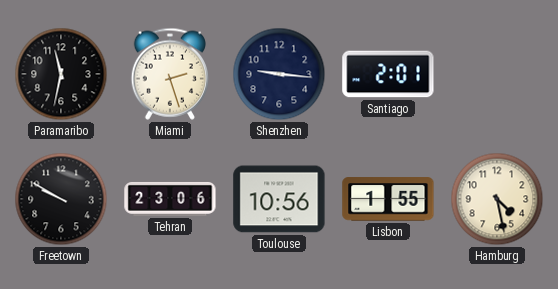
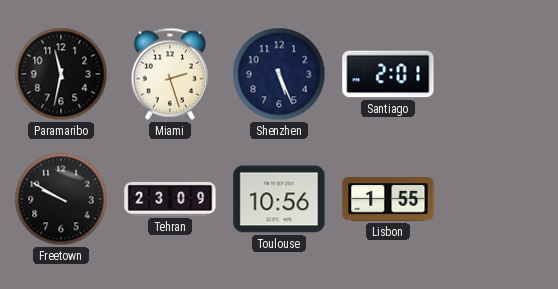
Shenzhen: 9:16 -> 5:26
Tehran: 23:06 -> 23:09
Hamburg: 4:28 -> none
